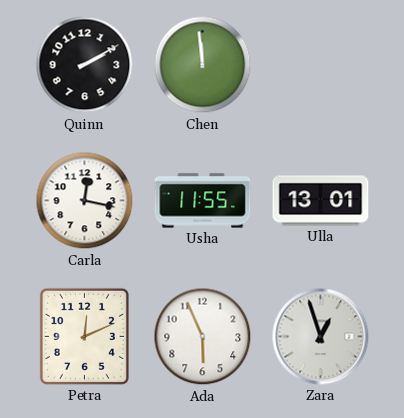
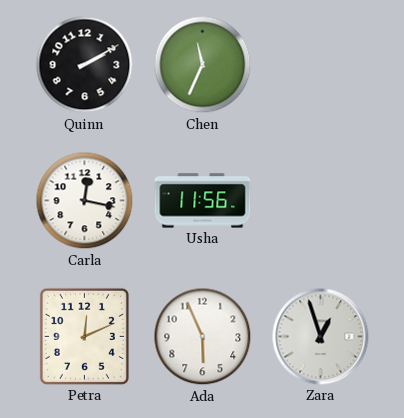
Chen: 11:59 -> 11:34
Usha: 11:55 -> 11:56
Ulla: 13:01 -> none
